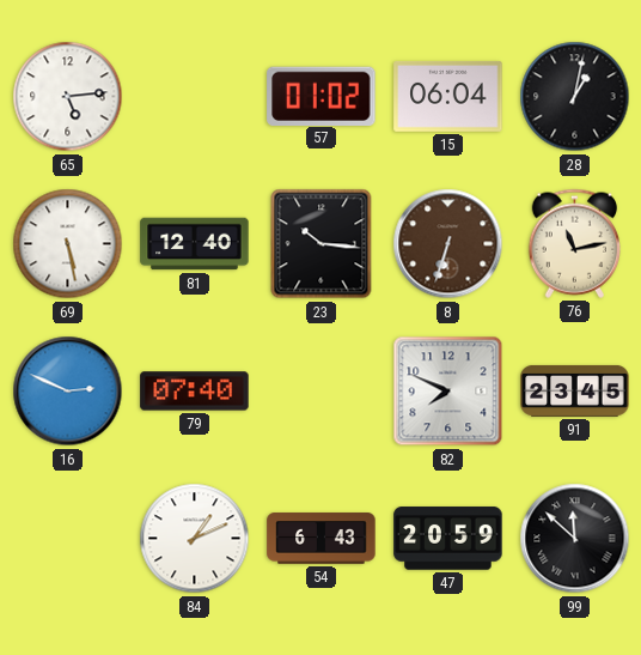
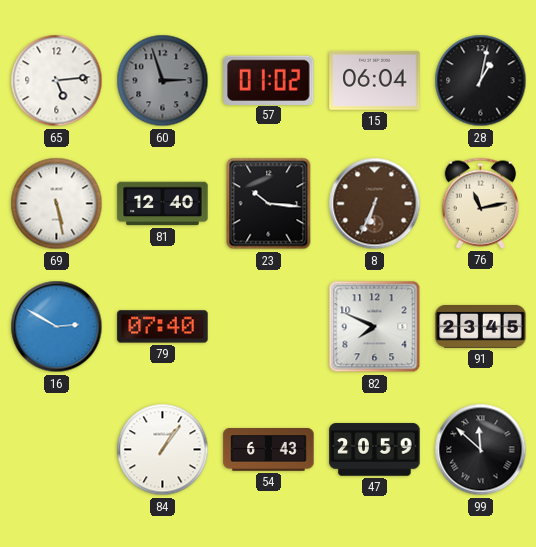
60: none -> 2:57
8: 6:33 -> 6:34
16: 2:49 -> 2:50
84: 1:11 -> 1:06
